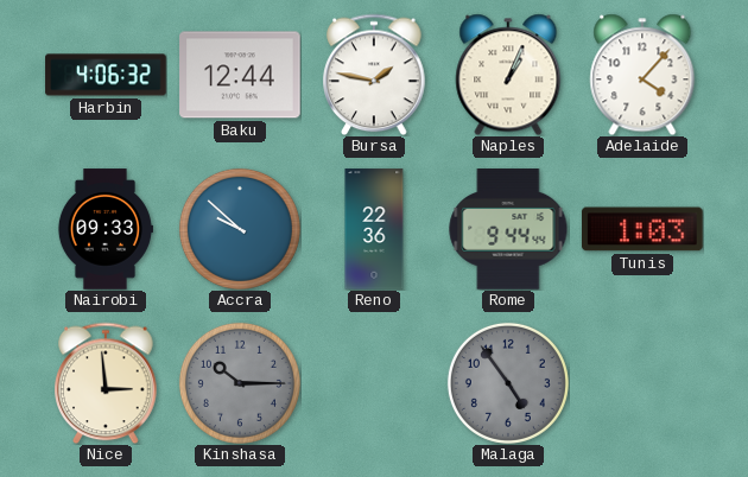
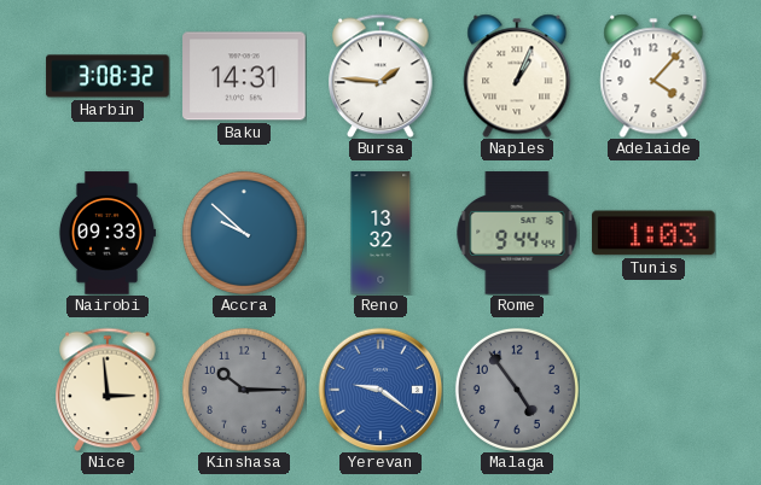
Harbin: 4:06 -> 3:08
Baku: 12:44 -> 14:31
Bursa: 1:47 -> 1:46
Reno: 22:36 -> 13:32
Yerevan: none -> 9:21
